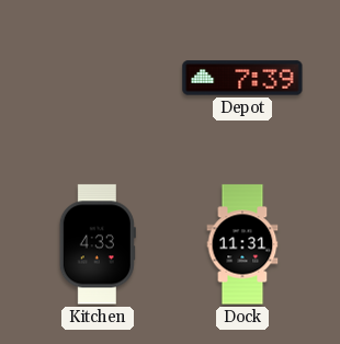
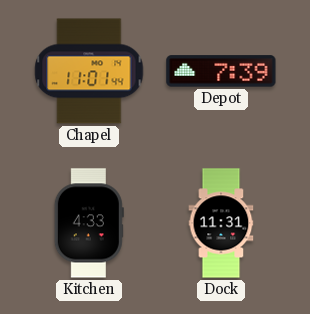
Chapel: none -> 11:01
